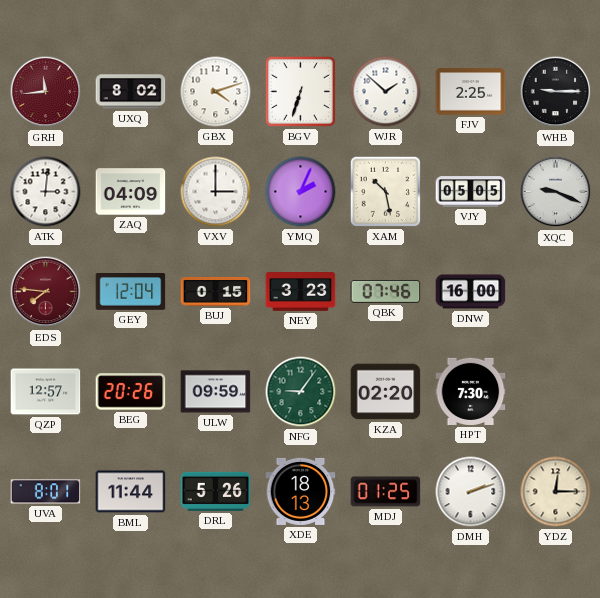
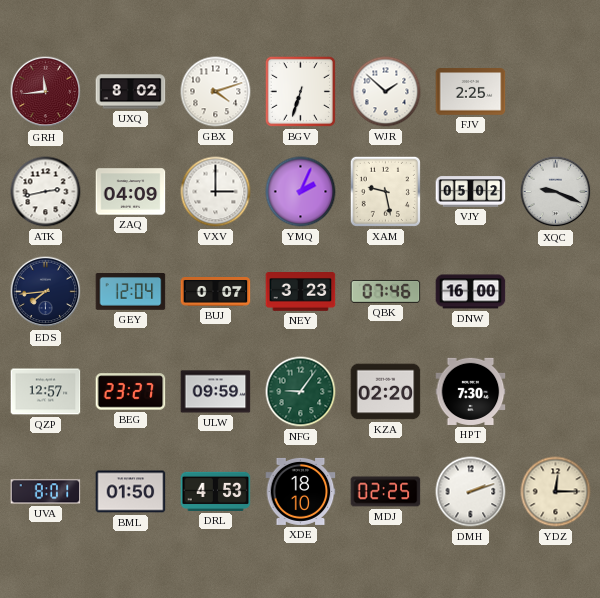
WHB: 9:15 -> none
ATK: 3:01 -> 2:43
XAM: 10:28 -> 9:28
VJY: 05:05 -> 05:02
EDS: 7:46 -> 7:44
EDS dial: burgundy -> navy
BUJ: 0:15 -> 0:07
BEG: 20:26 -> 23:27
BML: 11:44 -> 01:50
DRL: 5:26 -> 4:53
XDE: 18:13 -> 18:10
MDJ: 01:25 -> 02:25
